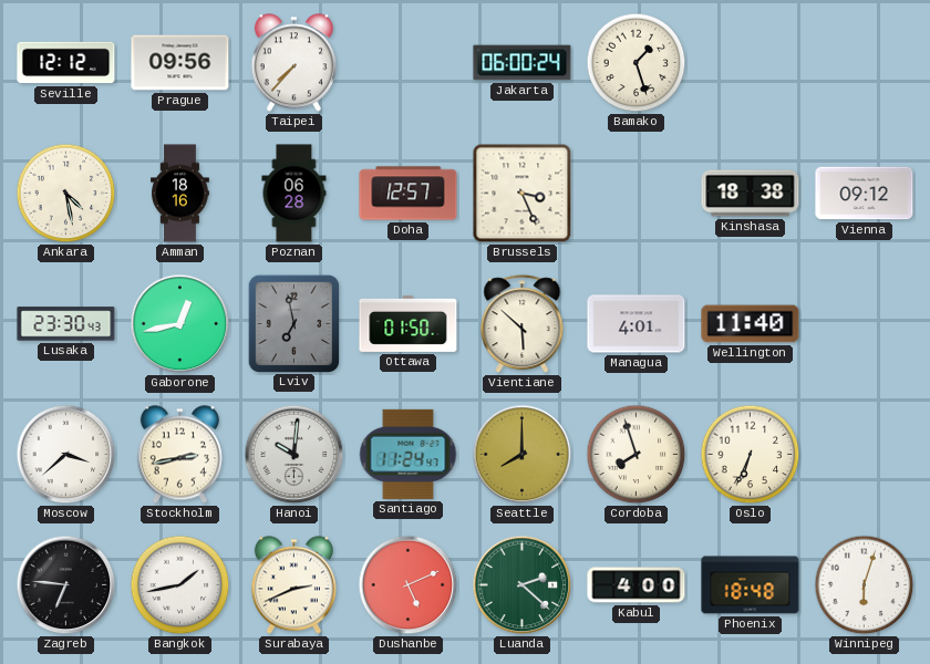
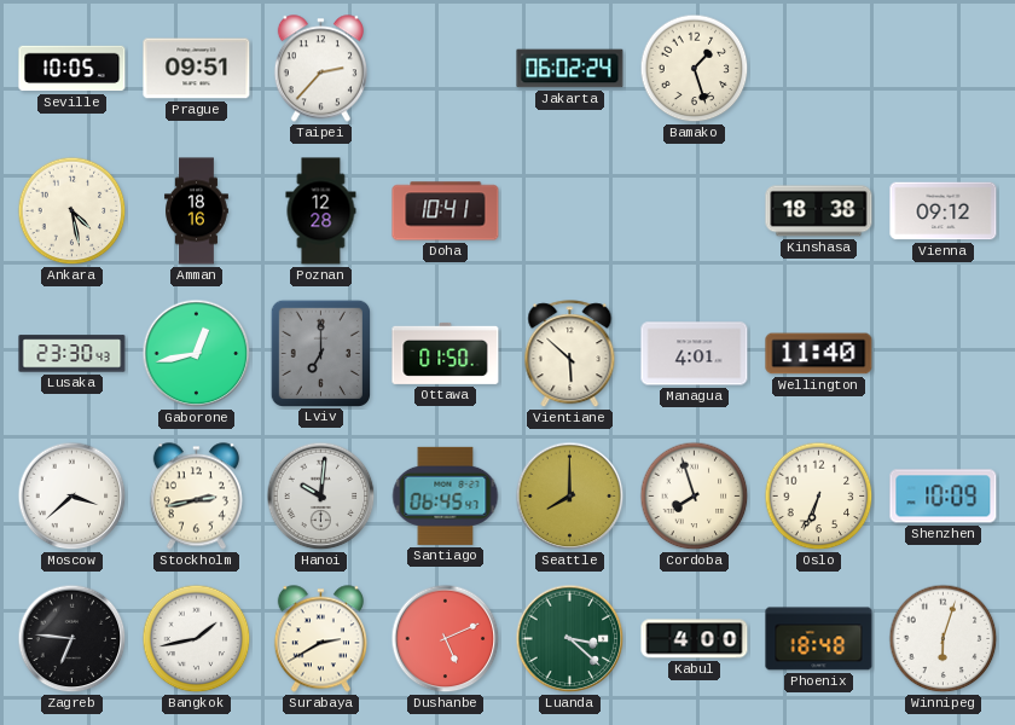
Seville: 12:12 -> 10:05
Prague: 09:56 -> 09:51
Taipei: 7:37 -> 2:37
Jakarta: 06:00 -> 06:02
Poznan: 06:28 -> 12:28
Doha: 12:57 -> 10:41
Brussels: 3:26 -> none
Lviv: 6:58 -> 7:00
Santiago: 11:24 -> 06:45
Shenzhen: none -> 10:09
Surabaya: 2:41 -> 2:40
Luanda: 2:22 -> 3:22
